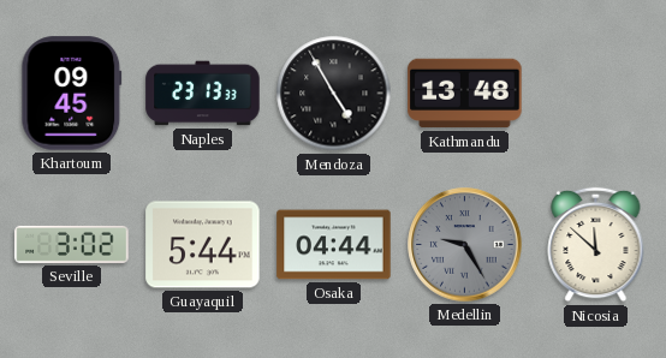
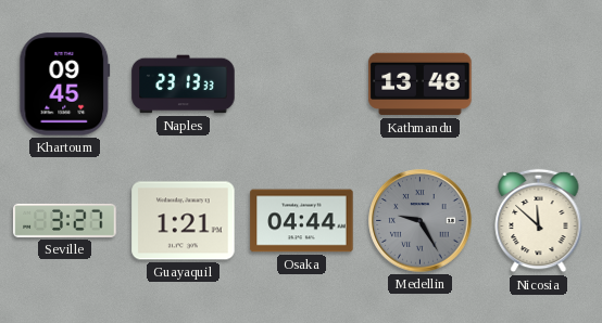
Mendoza: 4:55 -> none
Seville: 3:02 -> 3:27
Guayaquil: 5:44 -> 1:21
